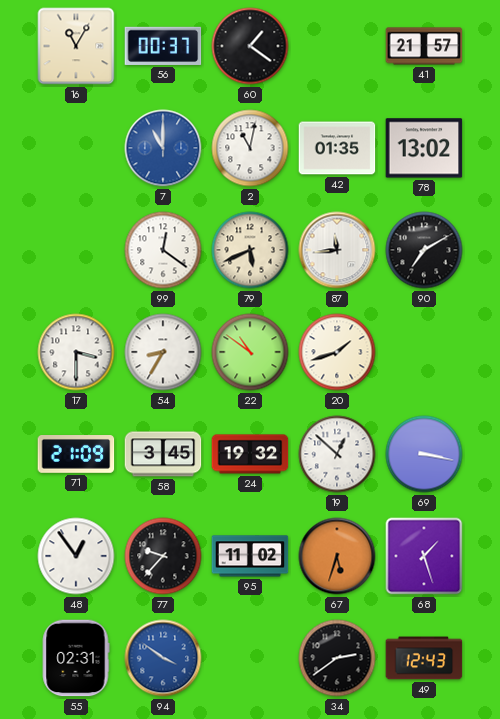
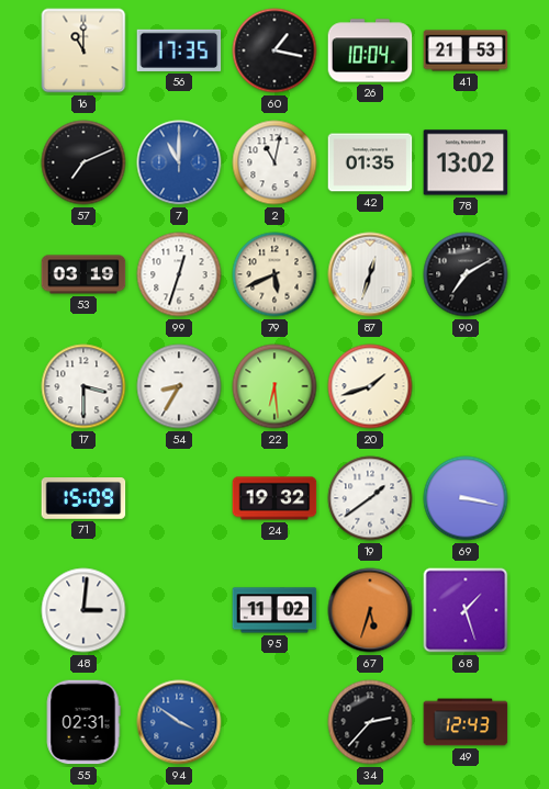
16: 11:05 -> 11:00
56: 00:37 -> 17:35
60: 1:21 -> 1:17
26: none -> 10:04
41: 21:57 -> 21:53
57: none -> 7:11
53: none -> 03:19
99: 12:21 -> 12:33
87: 11:44 -> 12:33
22: 10:51 -> 6:29
71: 21:09 -> 15:09
58: 3:45 -> none
19: 12:52 -> 1:39
48: 12:54 -> 3:01
77: 9:37 -> none
34: 2:39 -> 2:37
